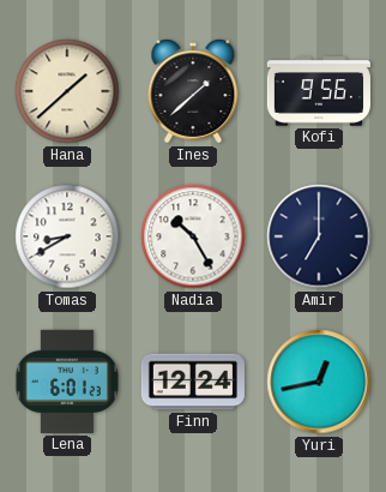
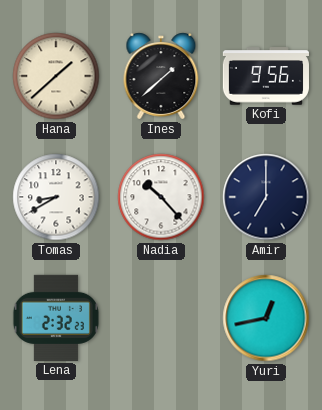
Nadia: 10:25 -> 10:23
Lena: 6:01 -> 2:32
Finn: 12:24 -> none
